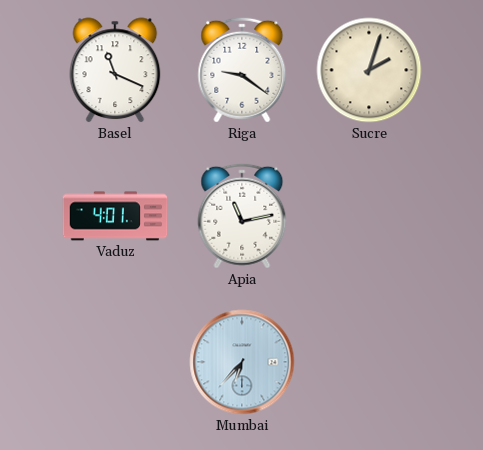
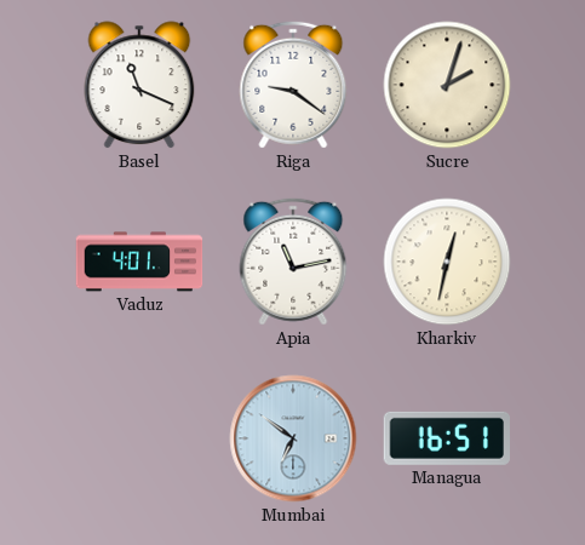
Kharkiv: none -> 12:32
Mumbai: 6:37 -> 6:51
Managua: none -> 16:51
